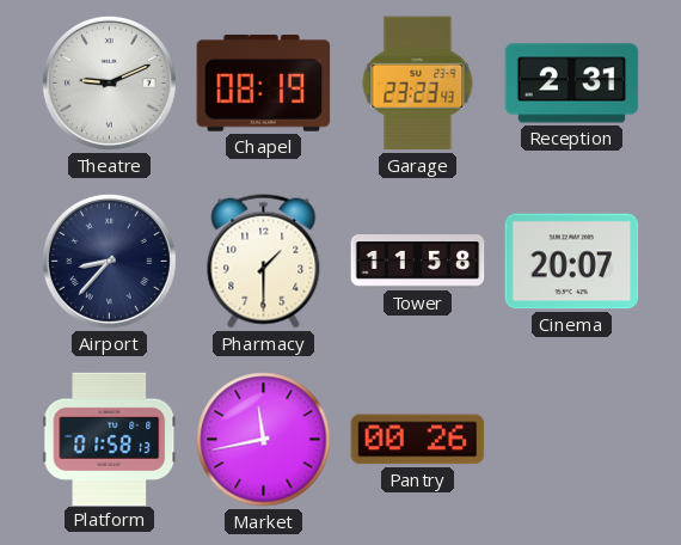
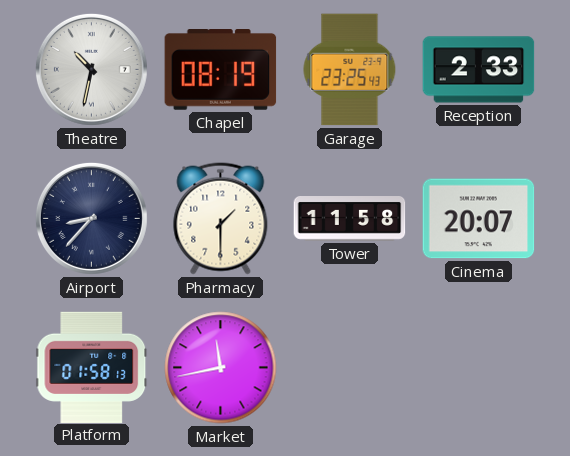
Theatre: 9:11 -> 10:32
Garage: 23:23 -> 23:25
Reception: 2:31 -> 2:33
Pantry: 00:26 -> none
